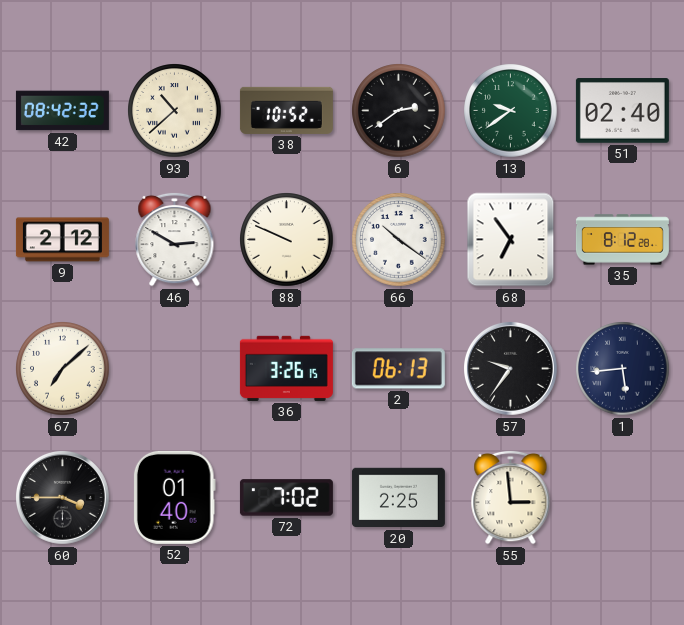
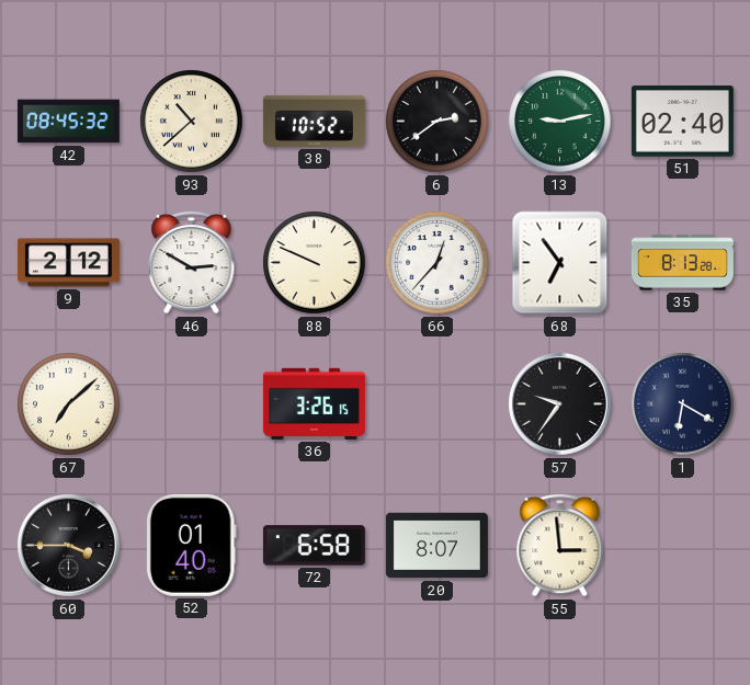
42: 08:42 -> 08:45
13: 9:39 -> 9:13
66: 10:21 -> 12:37
35: 8:12 -> 8:13
2: 06:13 -> none
1: 5:44 -> 6:20
72: 7:02 -> 6:58
20: 2:25 -> 8:07
